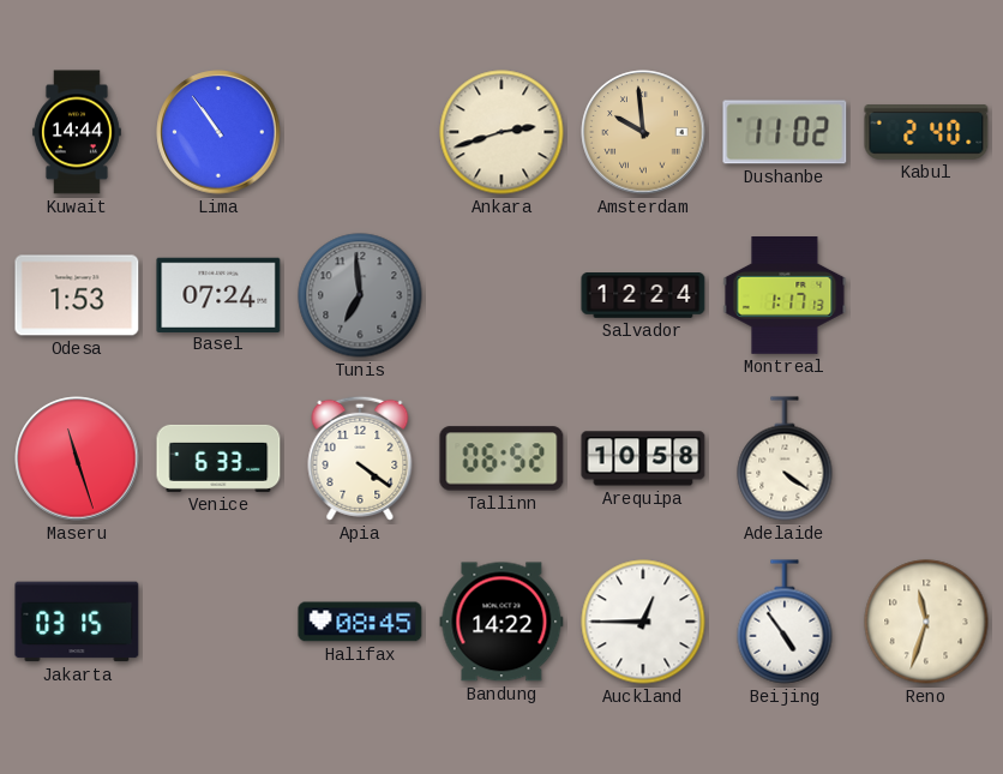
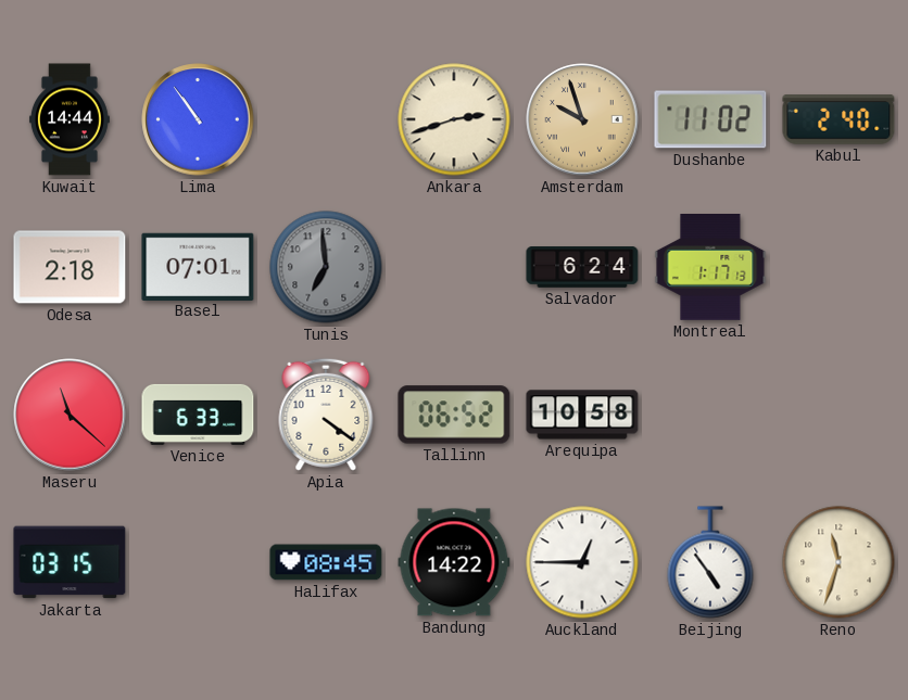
Amsterdam: 9:59 -> 9:57
Odesa: 1:53 -> 2:18
Basel: 07:24 -> 07:01
Salvador: 12:24 -> 6:24
Maseru: 11:27 -> 11:22
Adelaide: 4:21 -> none
